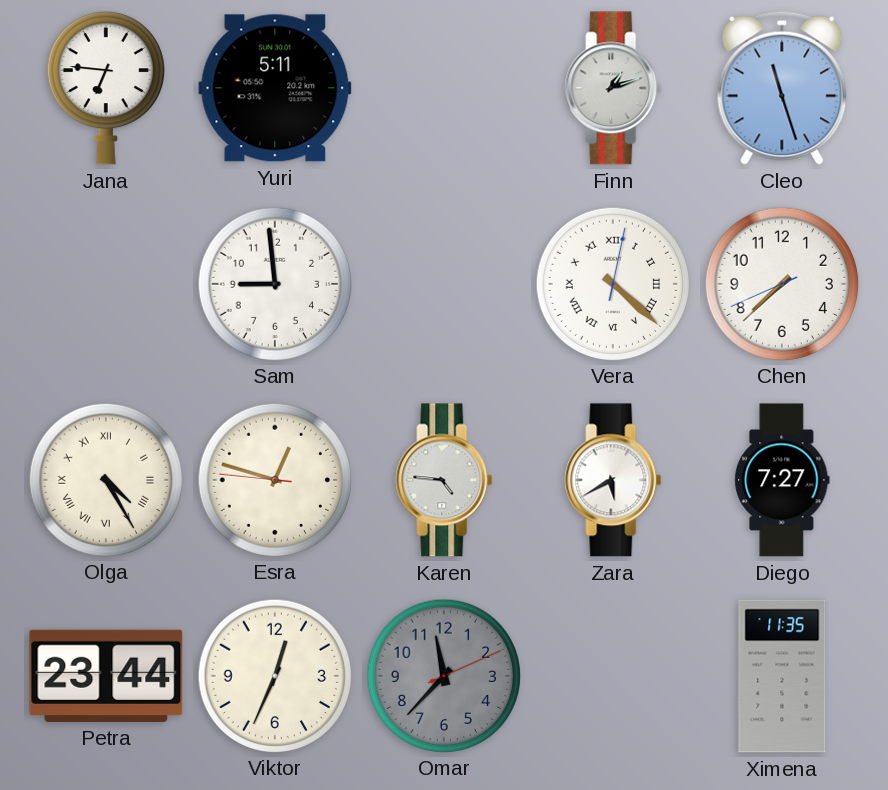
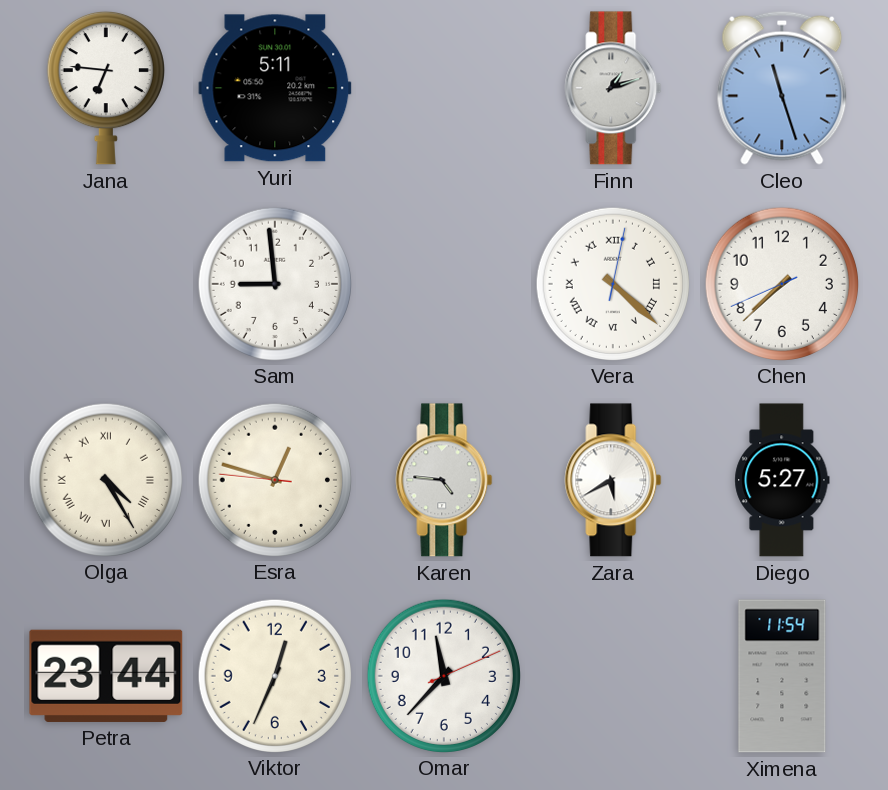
Diego: 7:27 -> 5:27
Omar dial: grey -> white
Ximena: 11:35 -> 11:54
